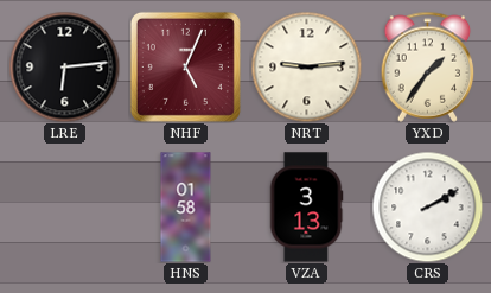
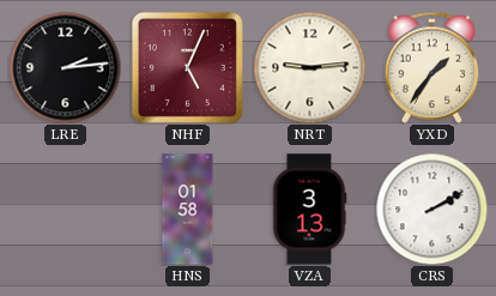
LRE: 6:14 -> 2:14
